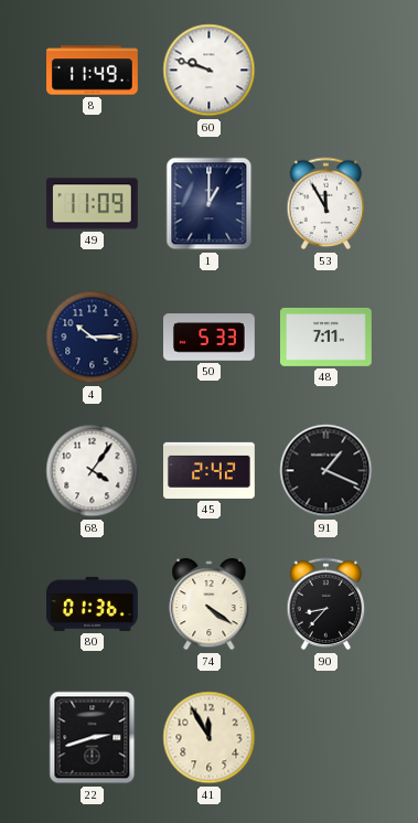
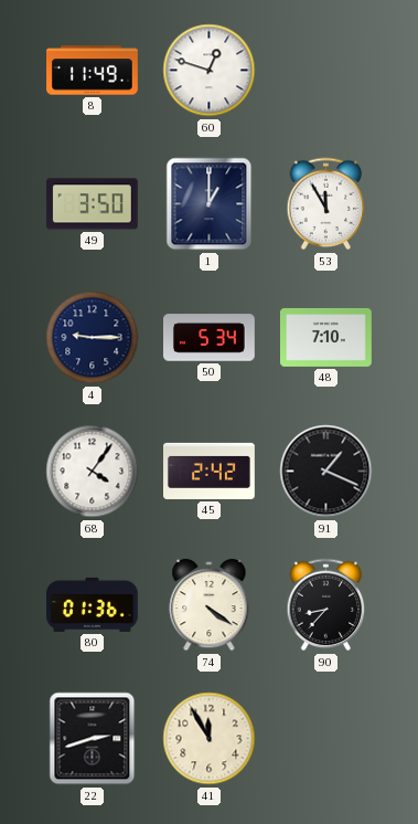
60: 9:48 -> 12:48
49: 11:09 -> 3:50
4: 10:15 -> 9:15
50: 5:33 -> 5:34
48: 7:11 -> 7:10
